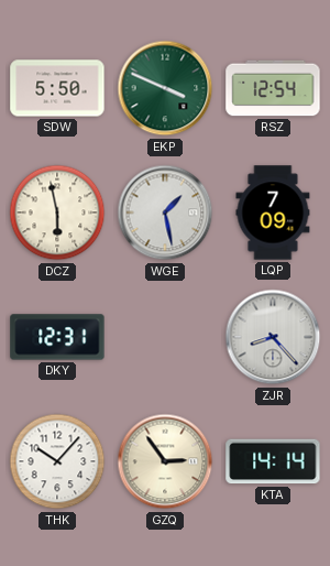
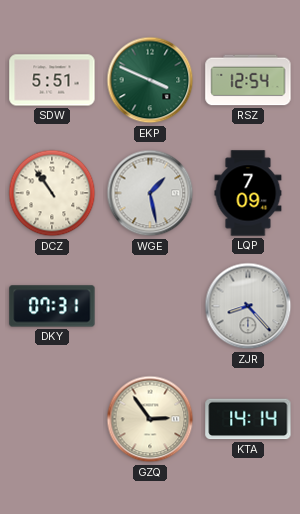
SDW: 5:50 -> 5:51
DCZ: 5:58 -> 10:54
DKY: 12:31 -> 07:31
THK: 10:07 -> none
